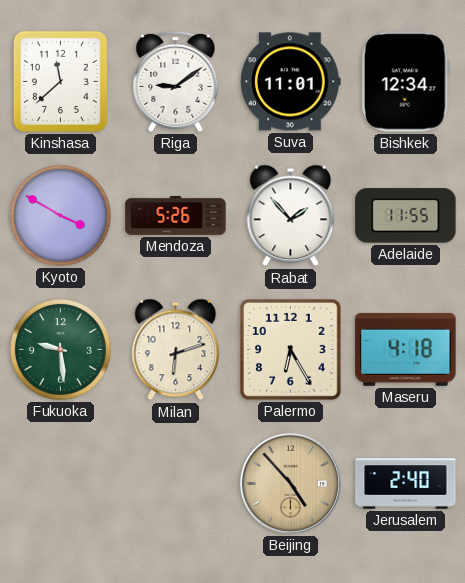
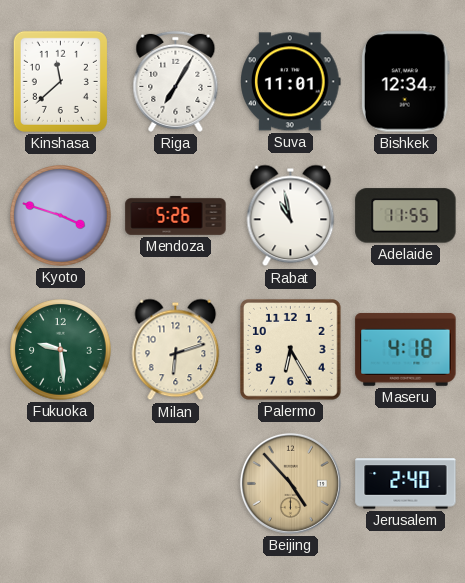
Riga: 9:09 -> 7:05
Kyoto: 3:50 -> 3:48
Rabat: 1:53 -> 10:58
